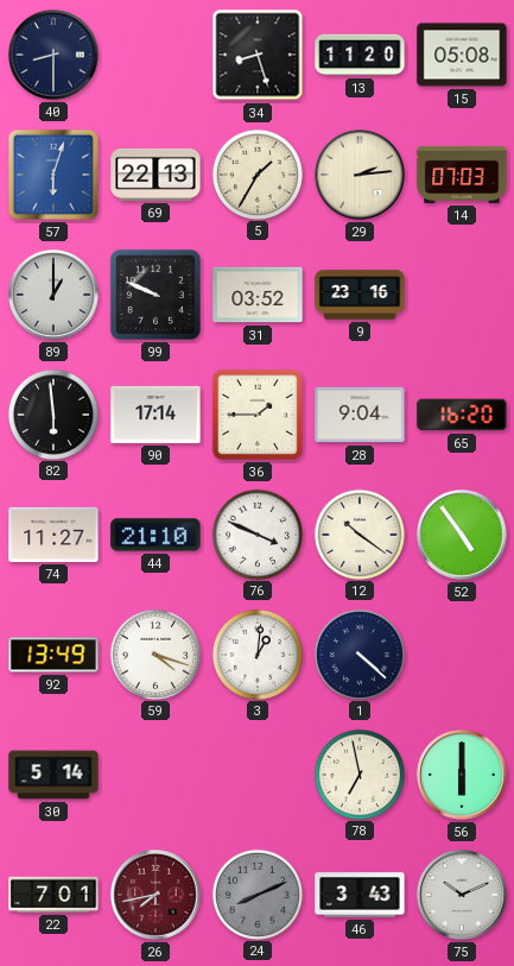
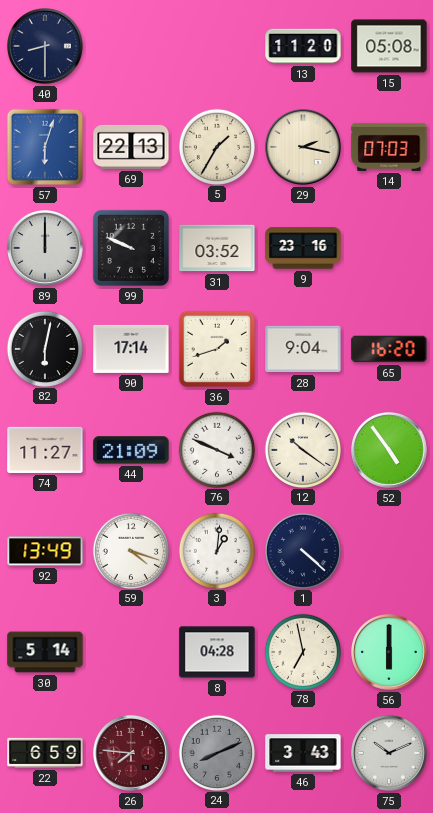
34: 8:27 -> none
29: 2:14 -> 2:17
89: 1:00 -> 12:00
82: 5:59 -> 6:02
36: 1:45 -> 1:42
44: 21:10 -> 21:09
8: none -> 04:28
22: 7:01 -> 6:59
26: 7:43 -> 7:46
